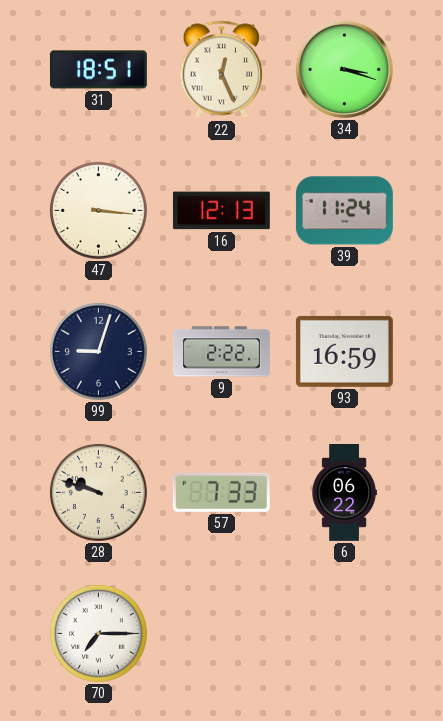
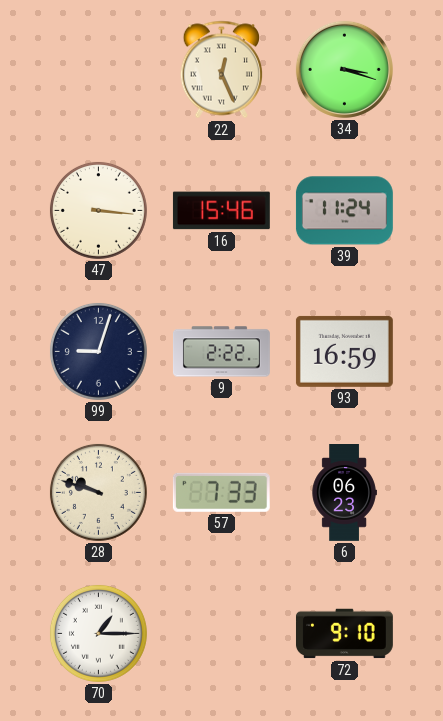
31: 18:51 -> none
16: 12:13 -> 15:46
6: 06:22 -> 06:23
70: 7:15 -> 1:15
72: none -> 9:10
